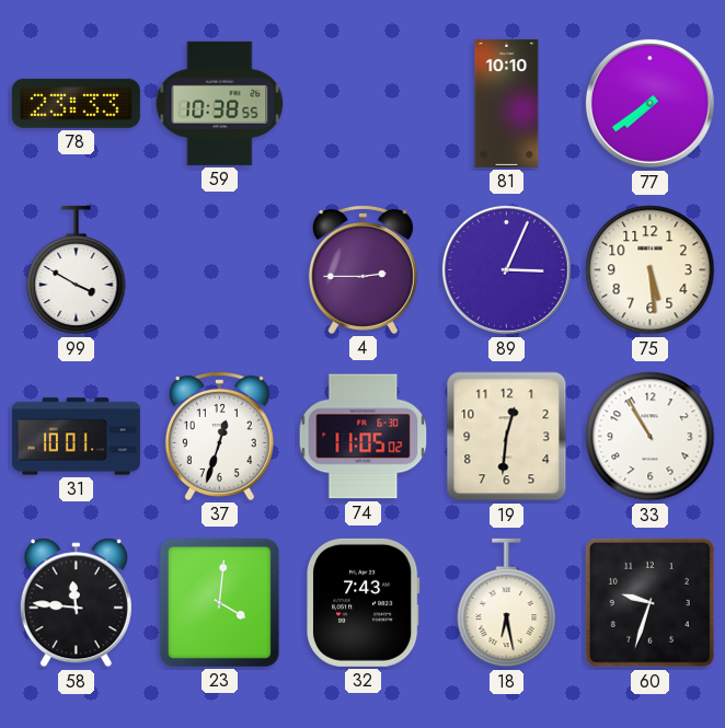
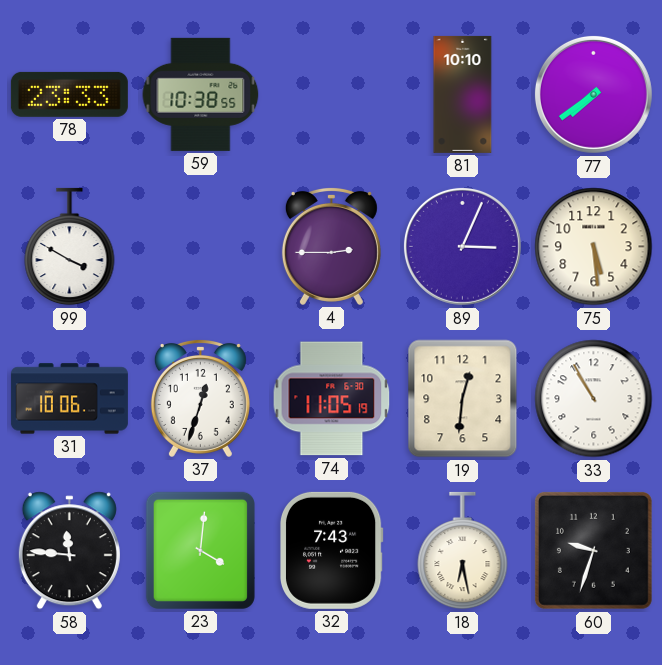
31: 10:01 -> 10:06
74: 11:05:02 -> 11:05:19
